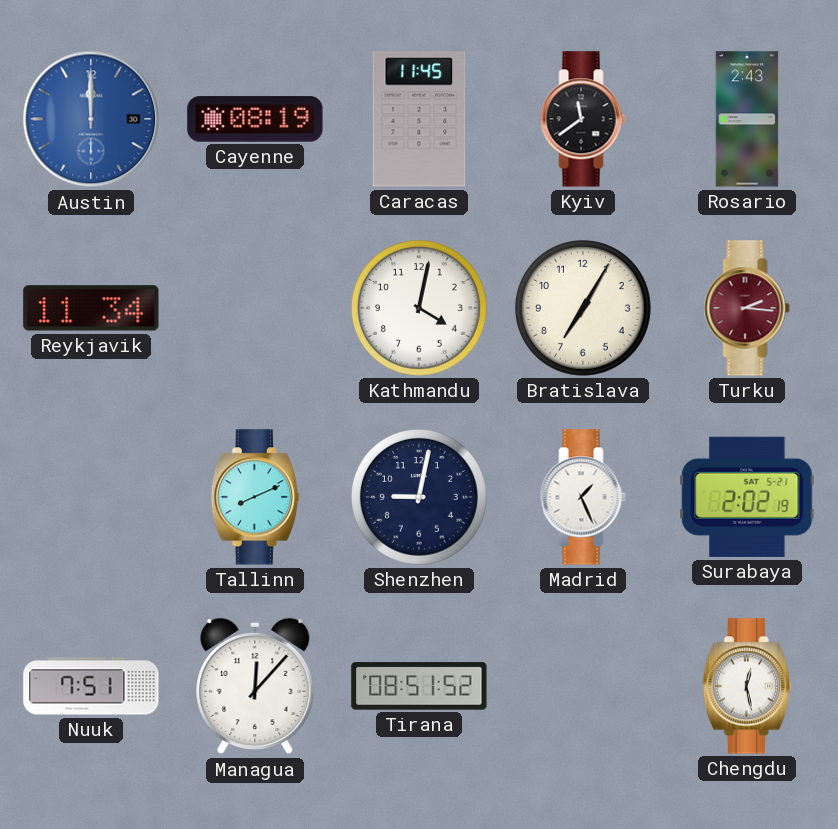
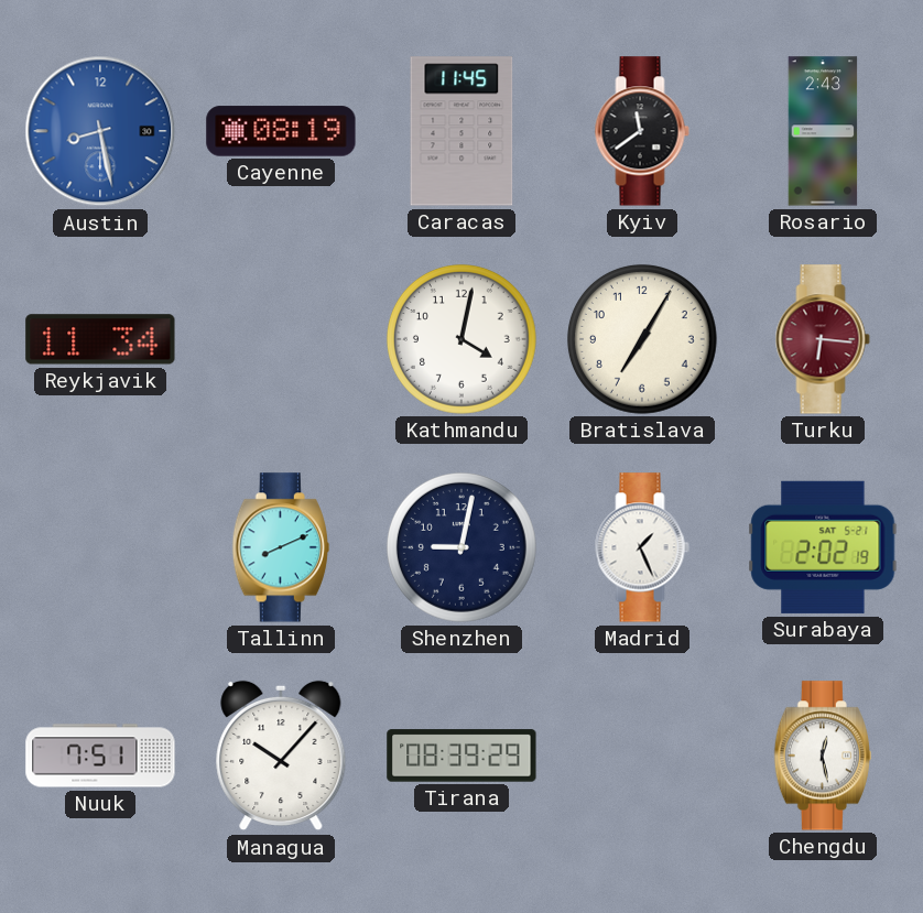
Austin: 12:00 -> 8:28
Turku: 2:16 -> 6:16
Managua: 12:07 -> 10:07
Tirana: 08:51 -> 08:39
